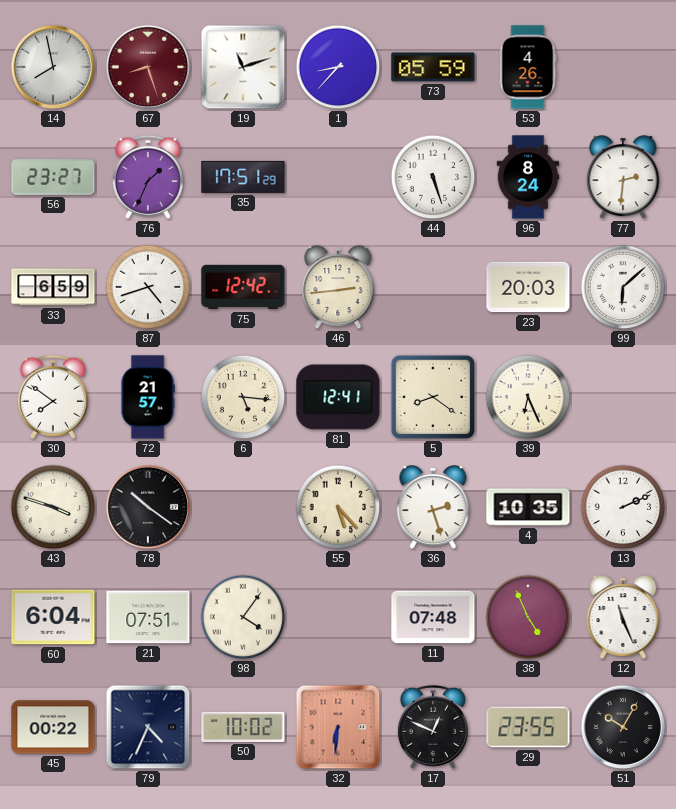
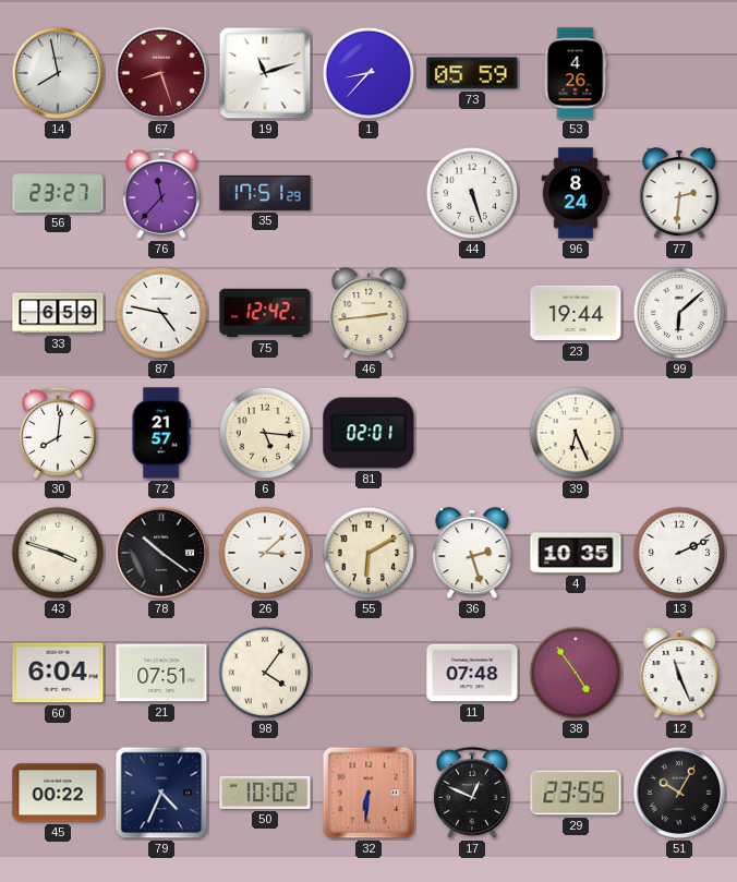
76: 1:34 -> 11:37
87: 4:42 -> 4:47
23: 20:03 -> 19:44
30: 7:51 -> 8:01
81: 12:41 -> 02:01
5: 8:21 -> none
26: none -> 3:08
55: 5:23 -> 6:10
38: 4:56 -> 4:54
